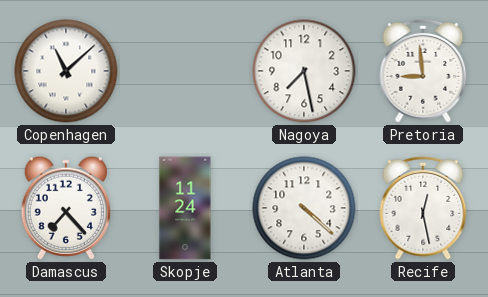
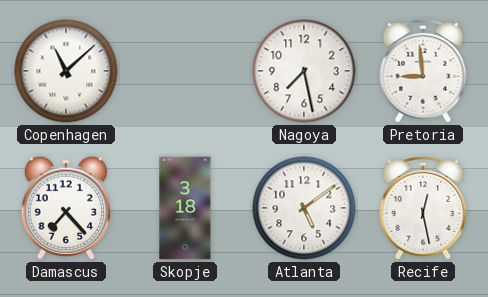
Skopje: 11:24 -> 3:18
Atlanta: 4:22 -> 5:09
